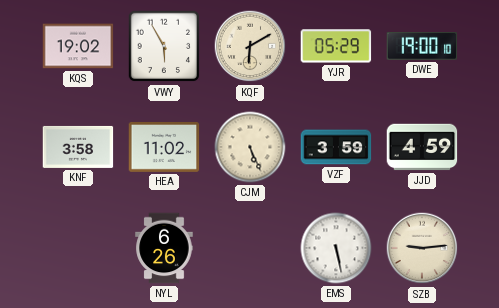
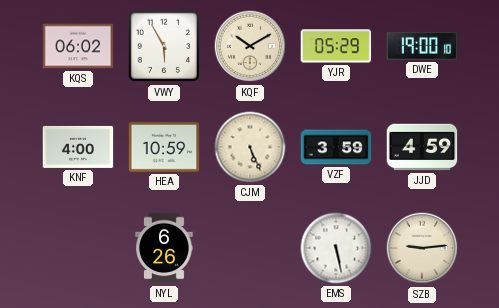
KQS: 19:02 -> 06:02
KQF: 6:10 -> 10:10
KNF: 3:58 -> 4:00
HEA: 11:02 -> 10:59
